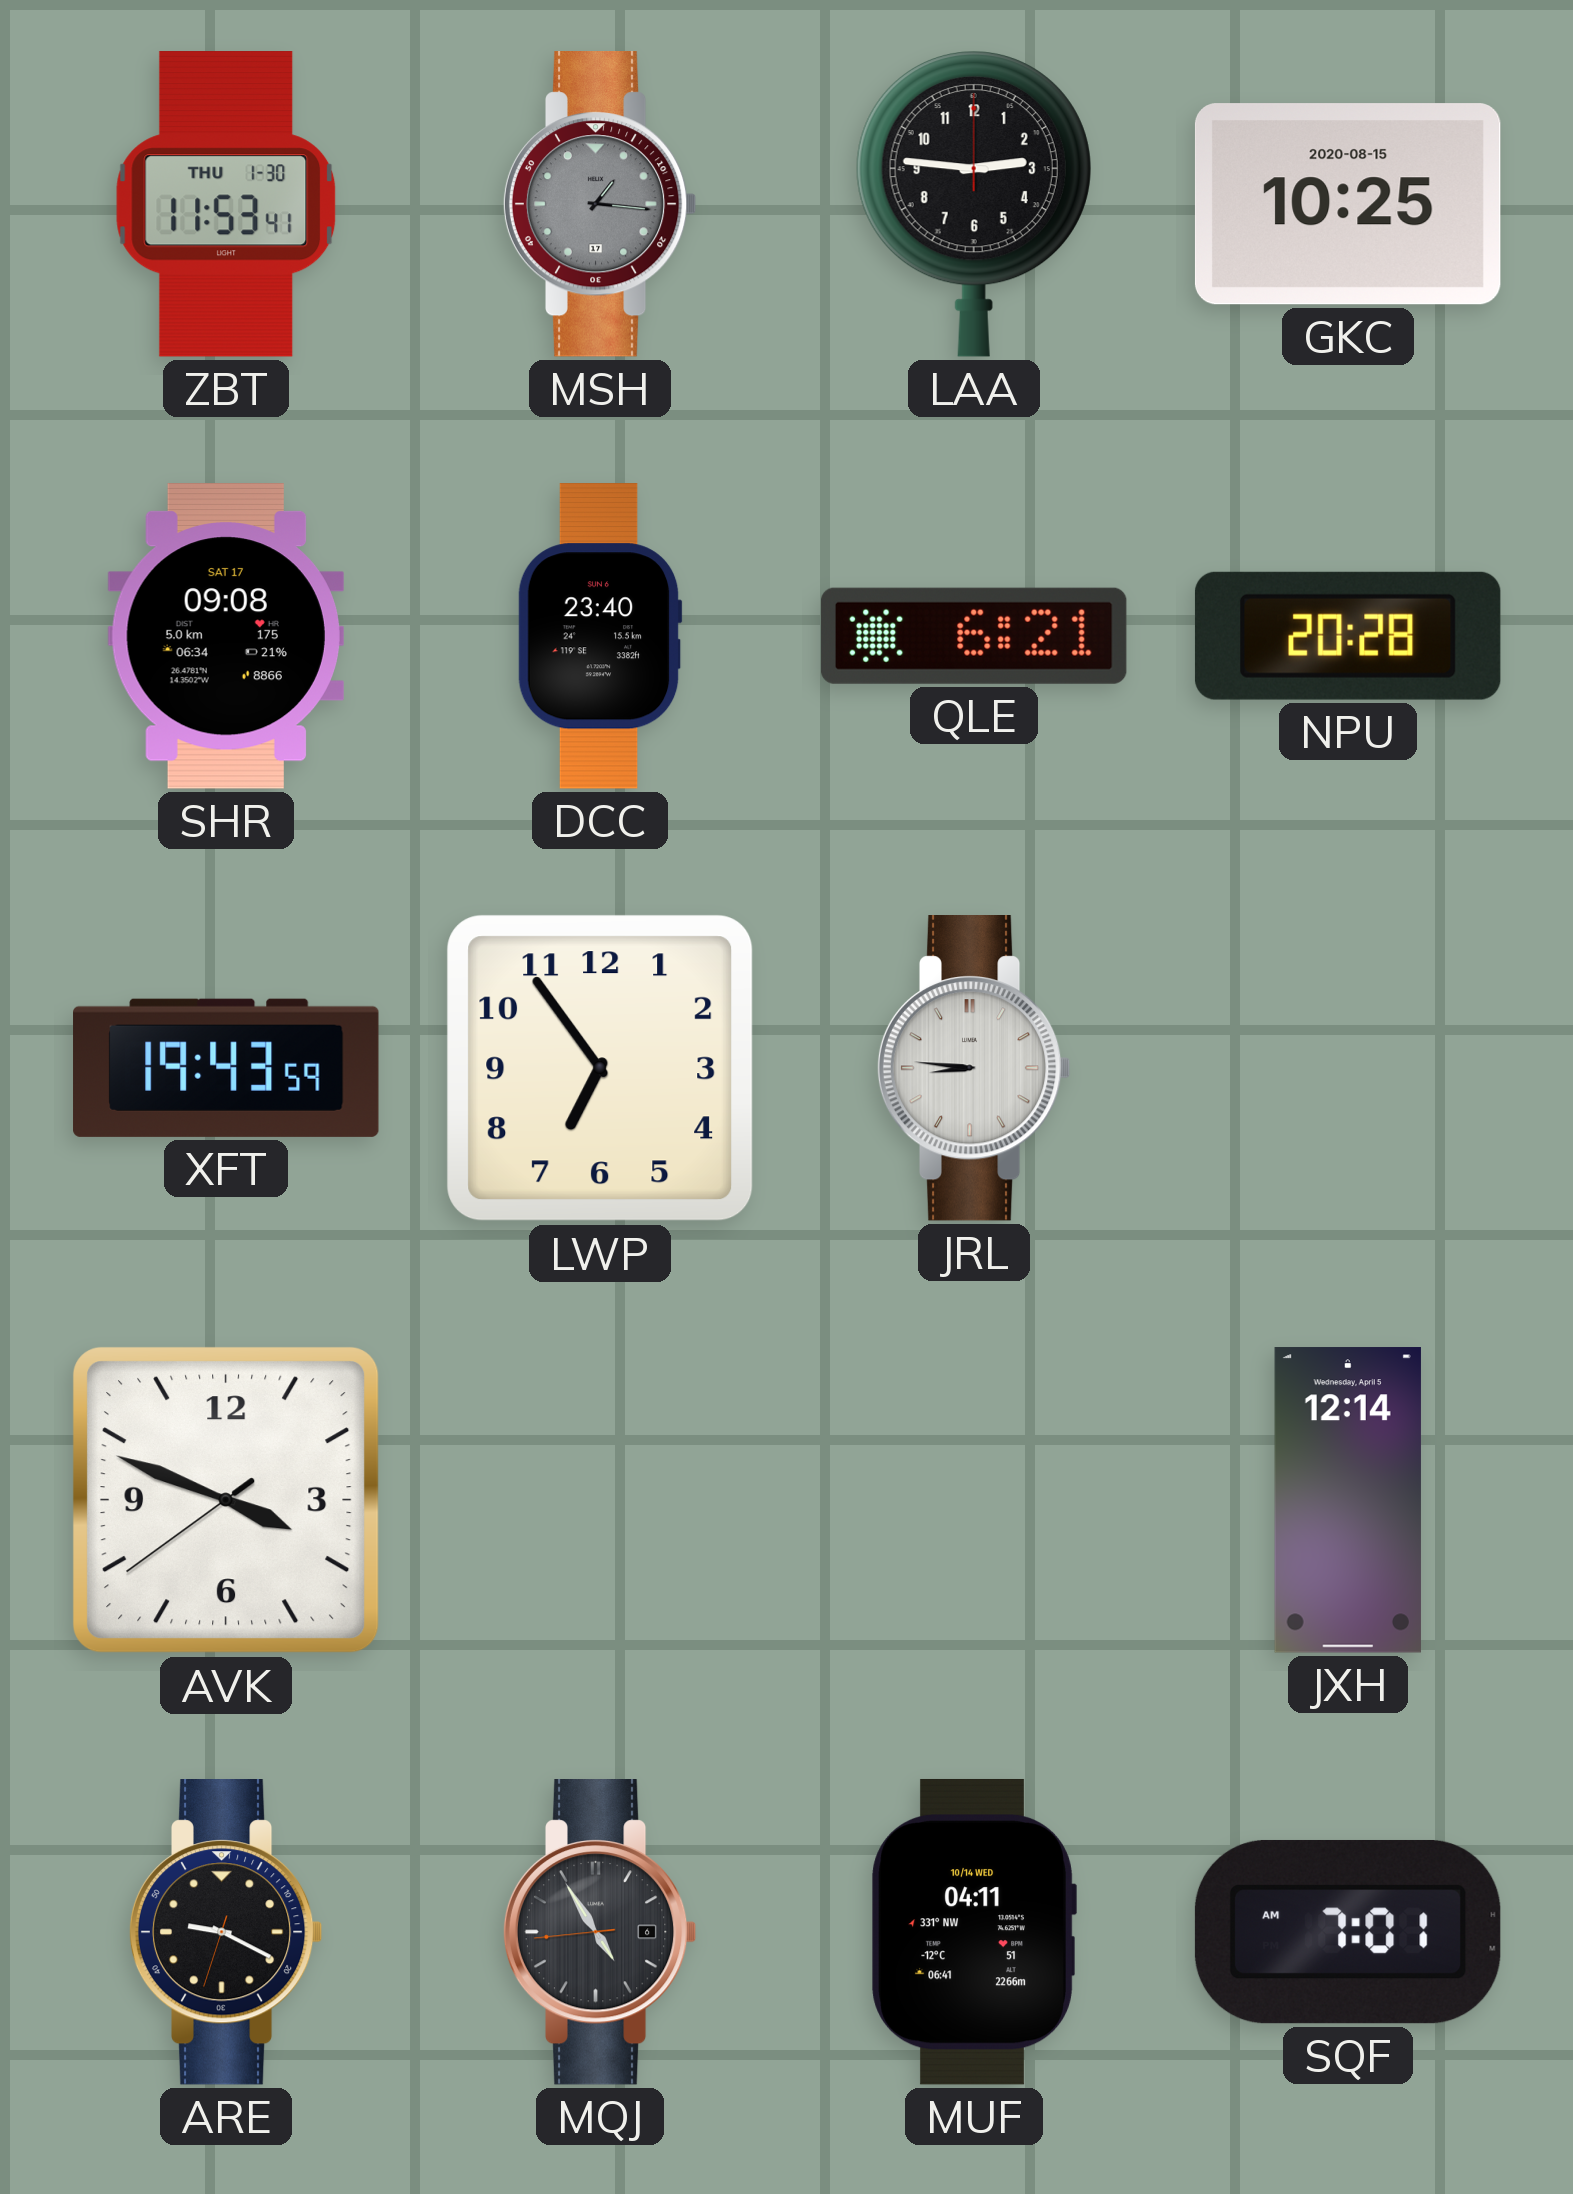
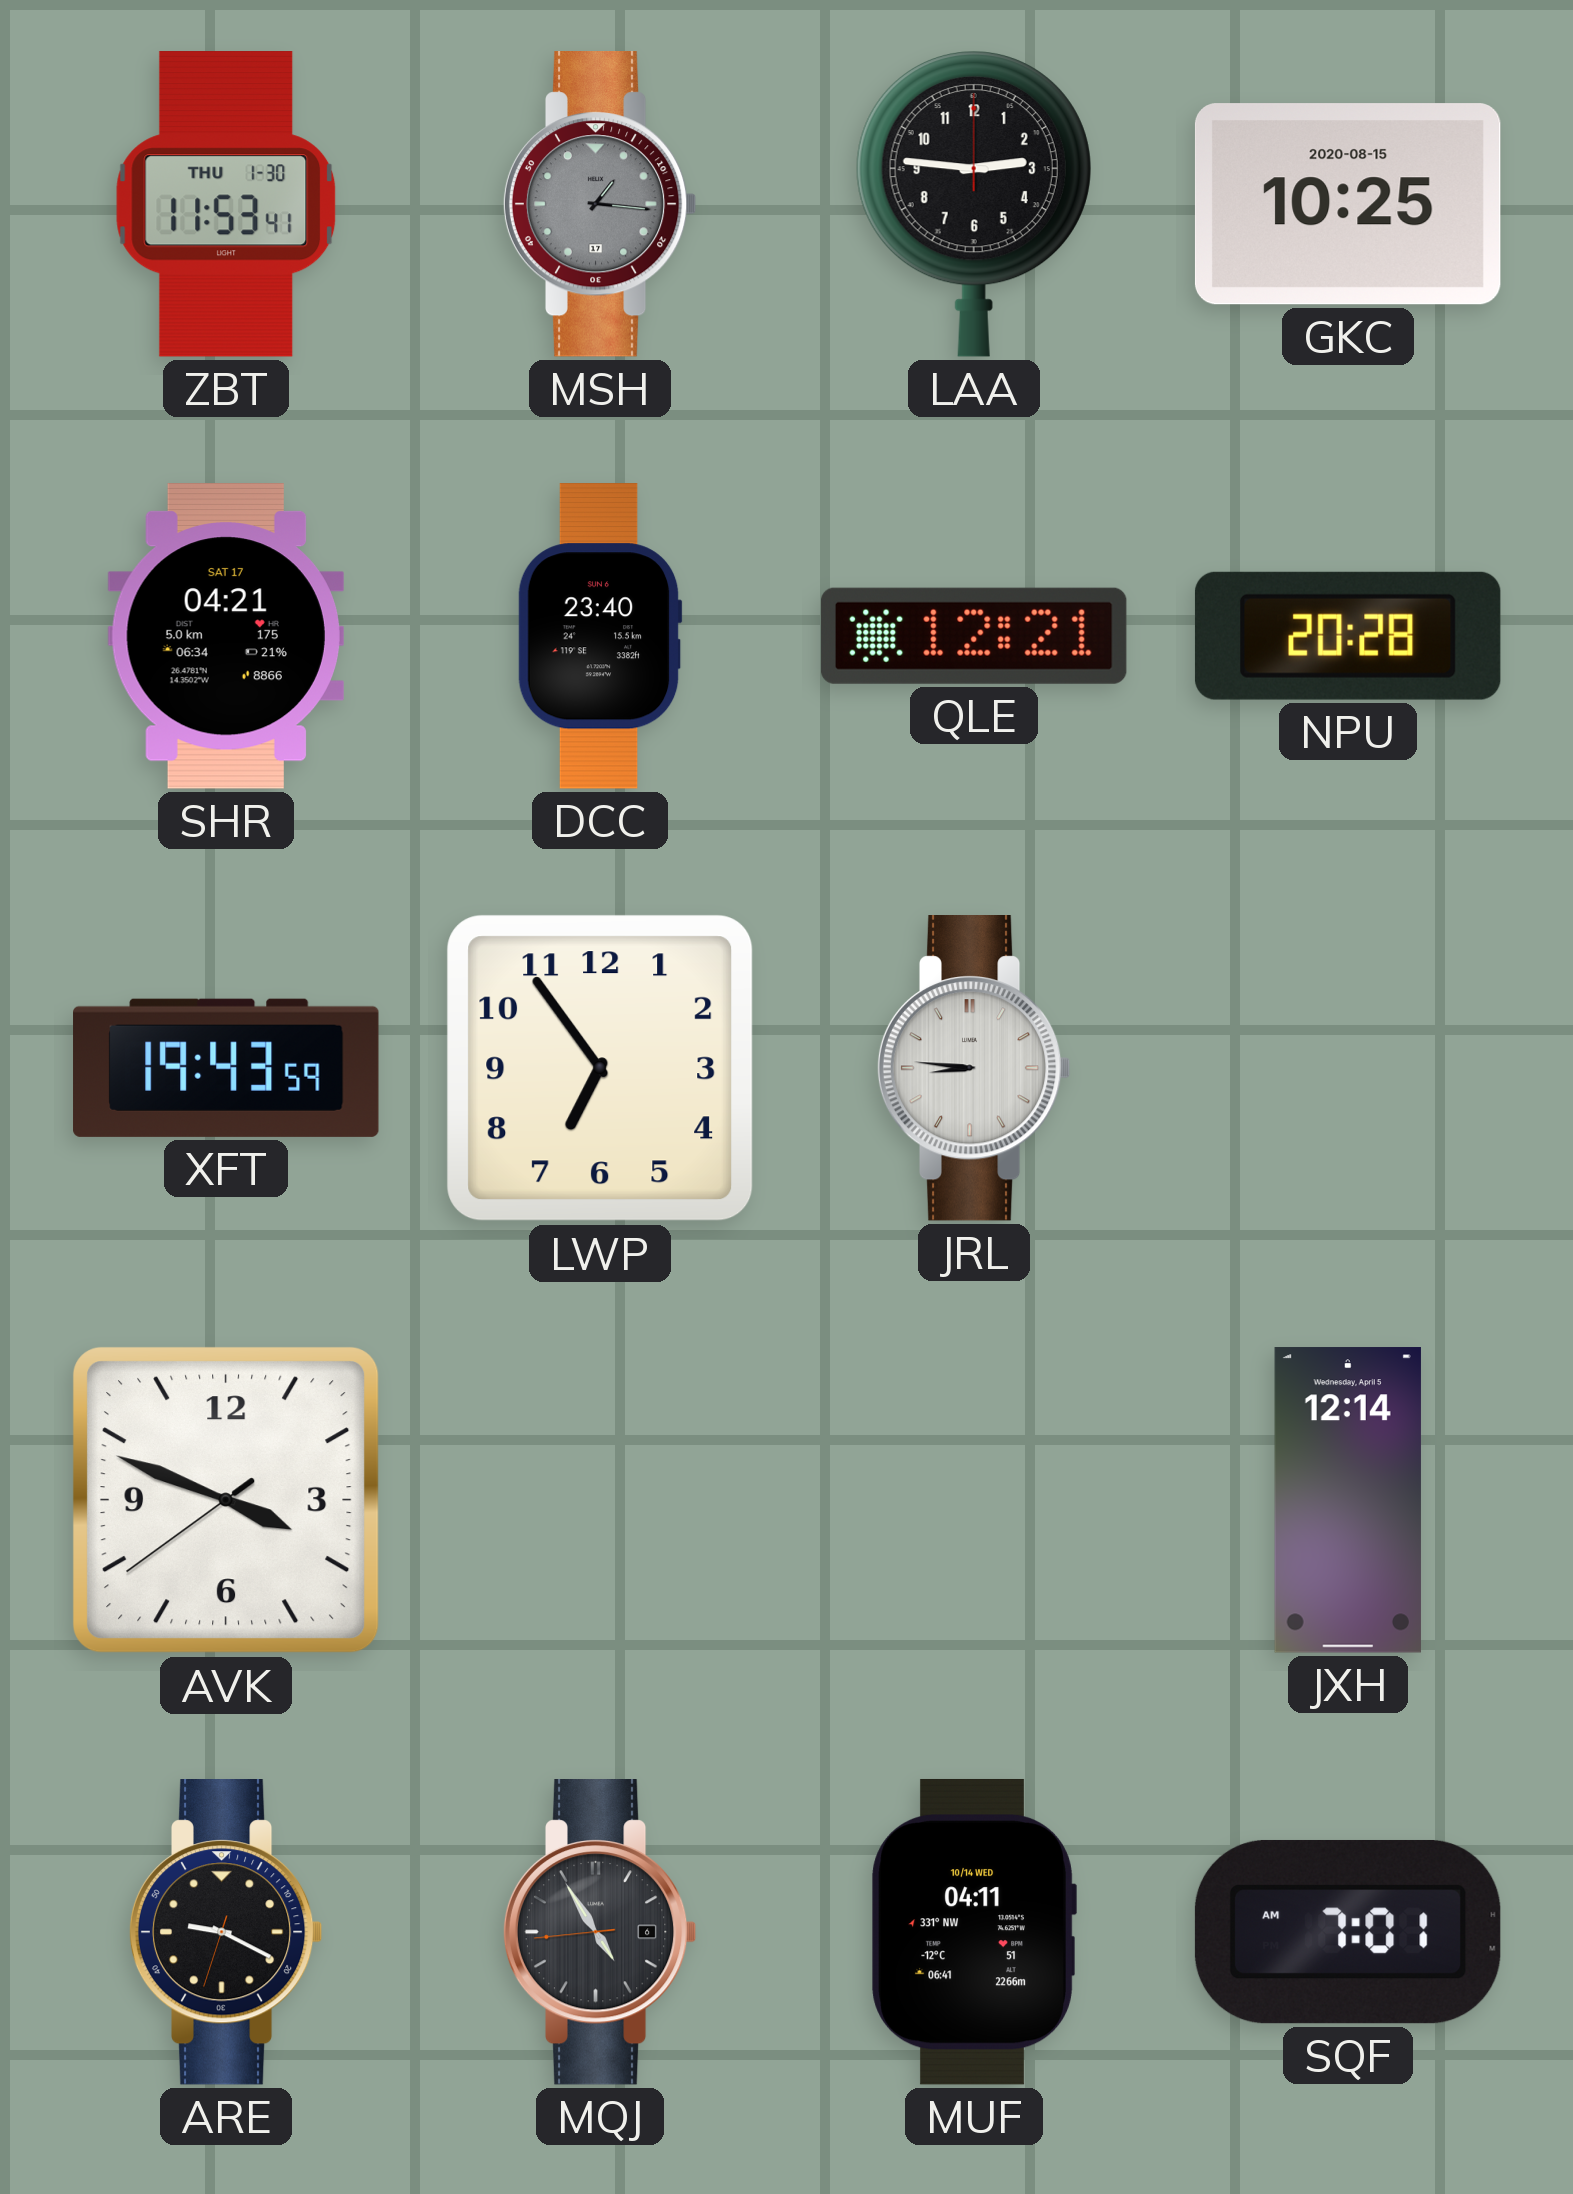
SHR: 09:08 -> 04:21
QLE: 6:21 -> 12:21
